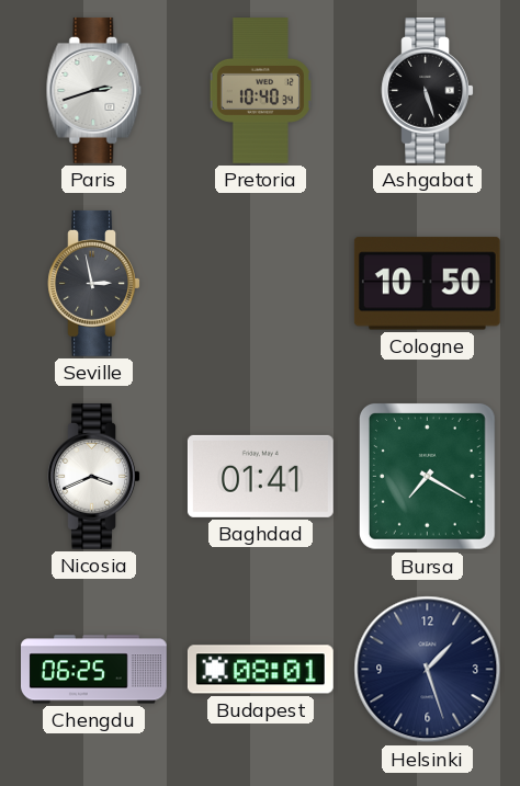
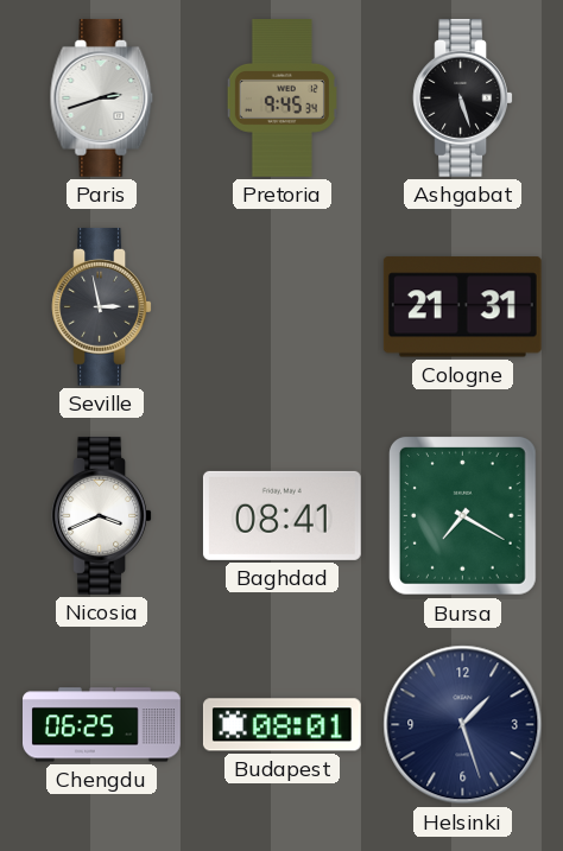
Pretoria: 10:40 -> 9:45
Cologne: 10:50 -> 21:31
Baghdad: 01:41 -> 08:41
